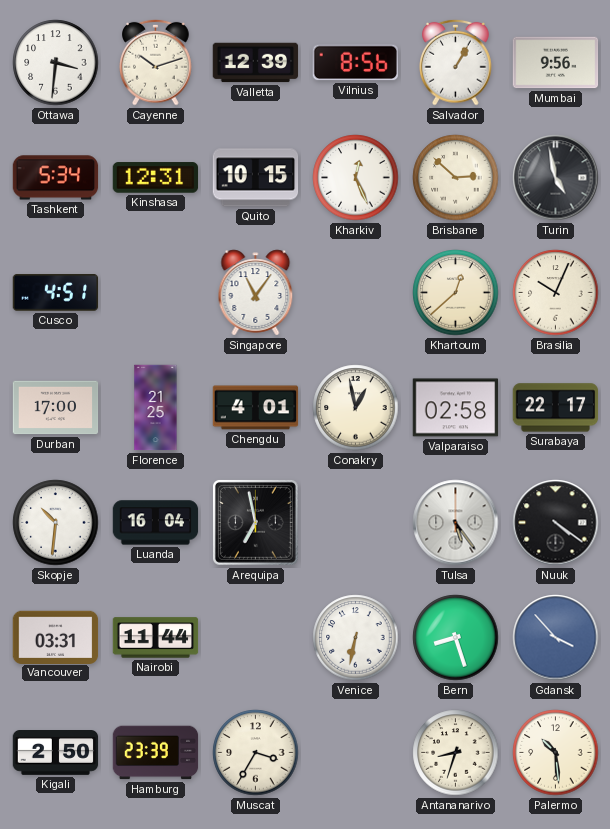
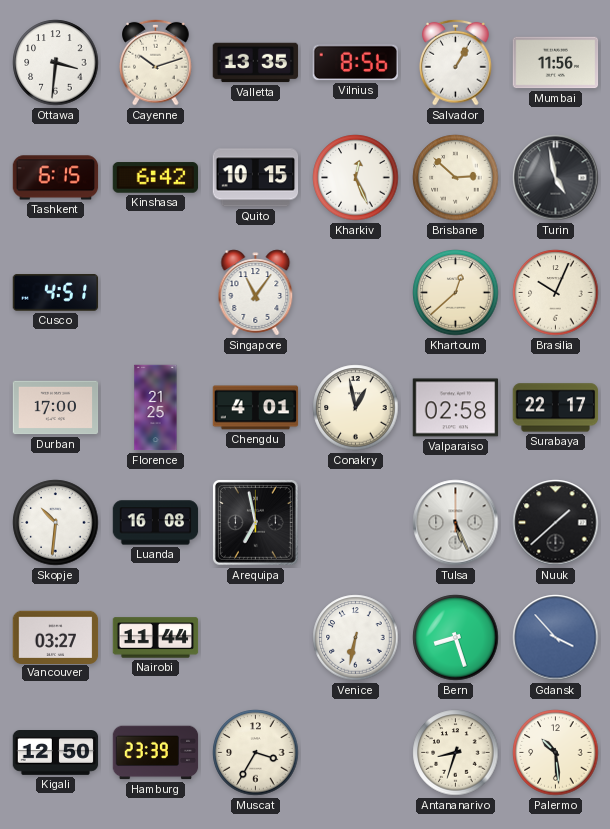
Valletta: 12:39 -> 13:35
Mumbai: 9:56 -> 11:56
Tashkent: 5:34 -> 6:15
Kinshasa: 12:31 -> 6:42
Luanda: 16:04 -> 16:08
Tulsa: 5:24 -> 5:26
Nuuk: 4:21 -> 1:38
Vancouver: 03:31 -> 03:27
Kigali: 2:50 -> 12:50
